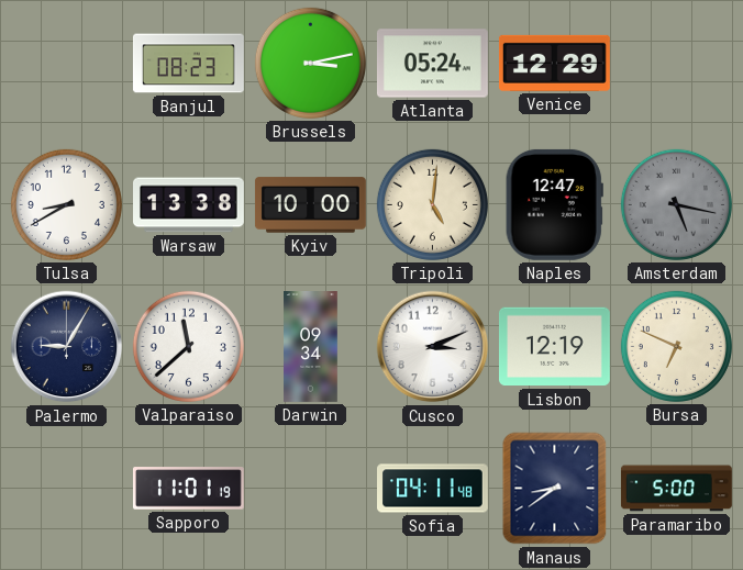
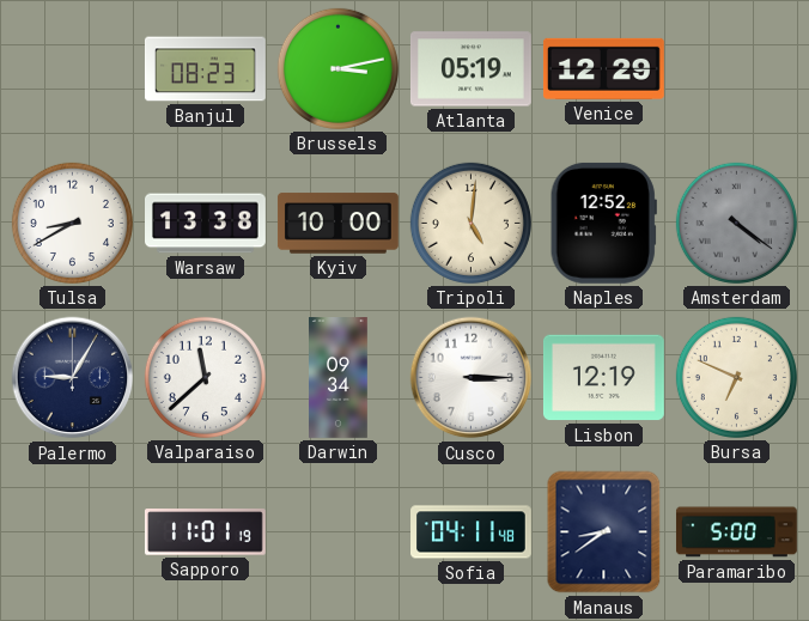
Atlanta: 05:24 -> 05:19
Naples: 12:47 -> 12:52
Amsterdam: 5:17 -> 4:21
Cusco: 3:11 -> 3:15
